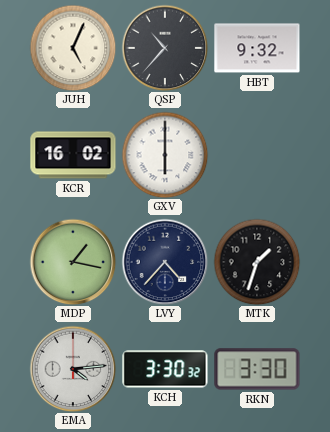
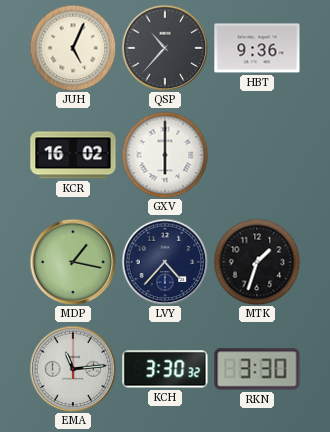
HBT: 9:32 -> 9:36
EMA: 4:14 -> 11:14
